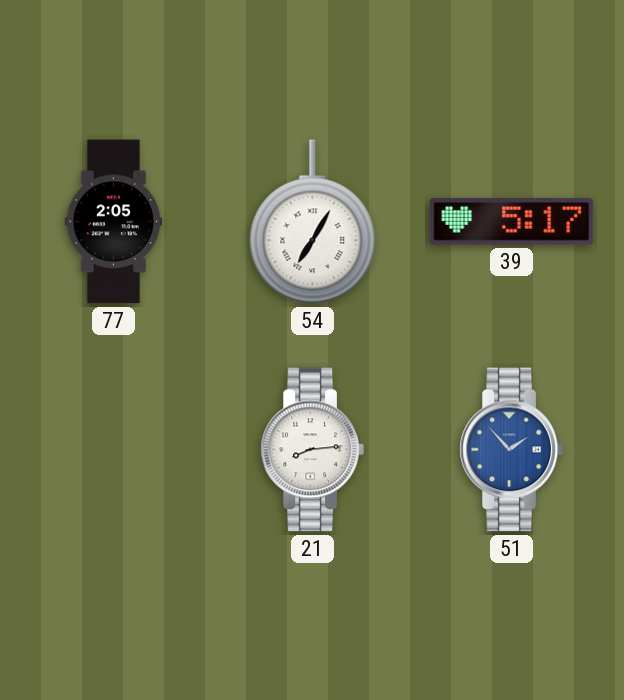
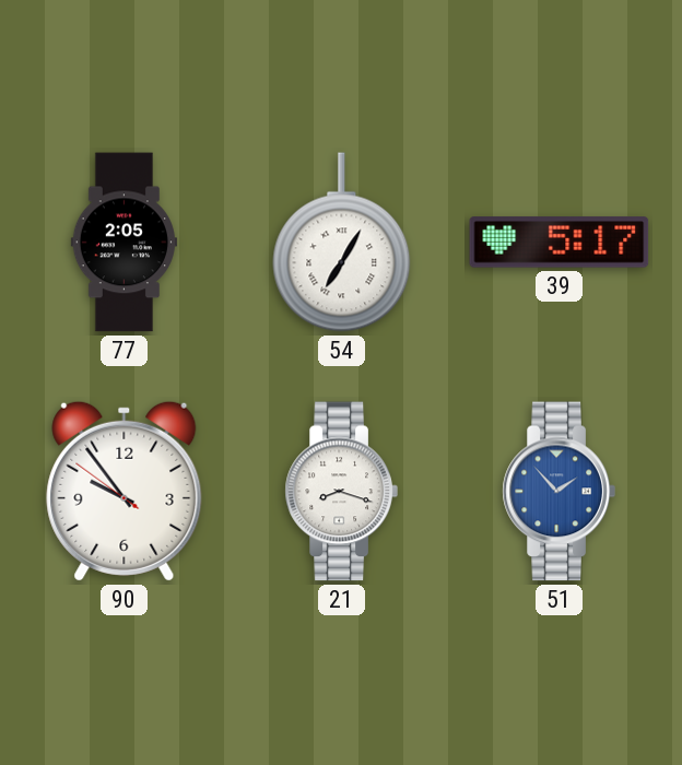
90: none -> 9:53
21: 8:14 -> 8:18
